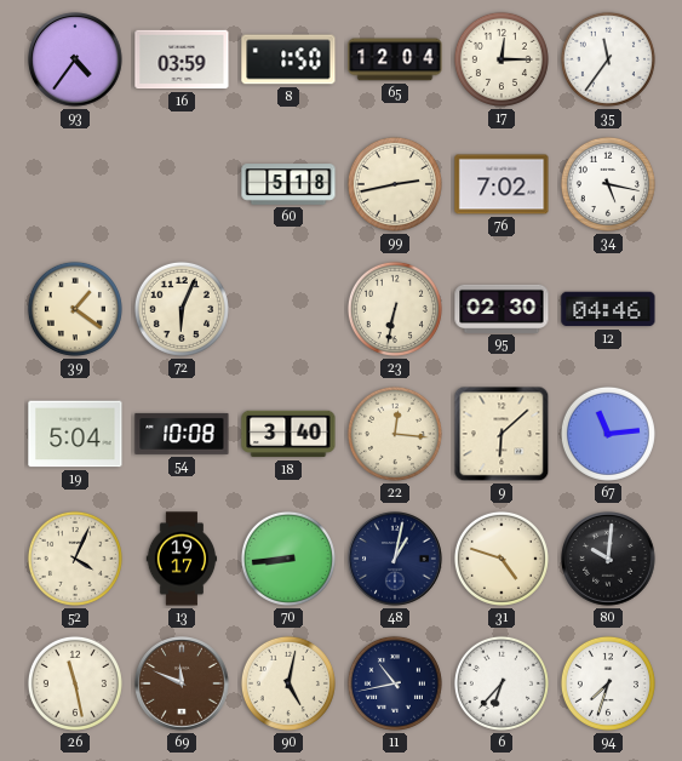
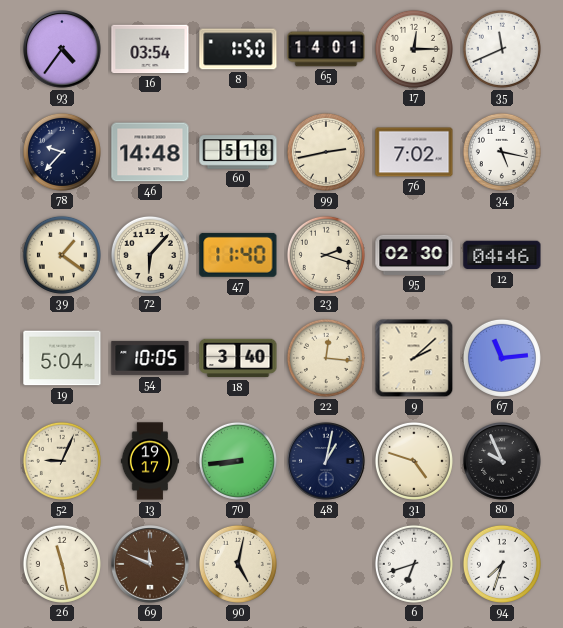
16: 03:59 -> 03:54
65: 12:04 -> 14:01
35: 11:36 -> 11:41
78: none -> 9:37
46: none -> 14:48
72: 6:04 -> 6:07
47: none -> 11:40
23: 6:32 -> 2:18
54: 10:08 -> 10:05
9: 6:08 -> 2:08
52: 4:04 -> 9:04
80: 10:01 -> 9:56
11: 10:43 -> none
6: 6:37 -> 6:42
